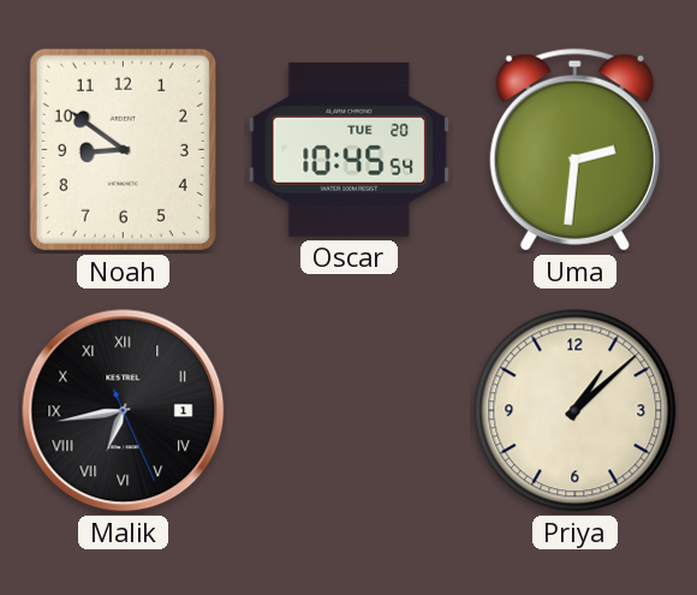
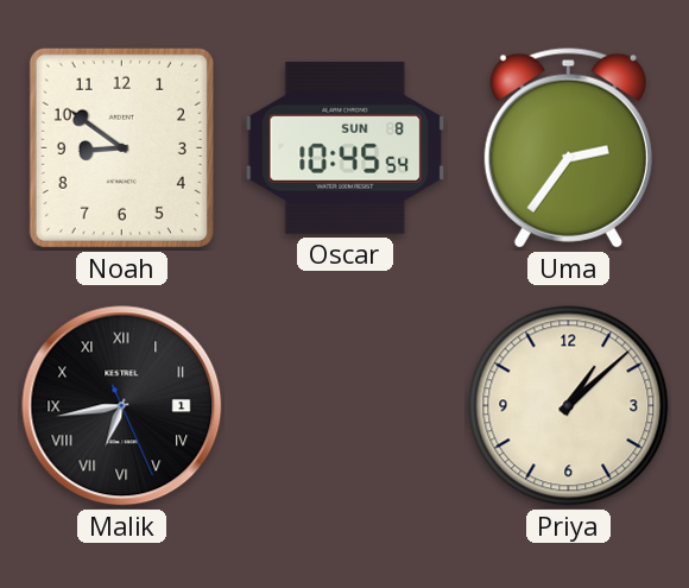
Oscar date: TUE 20 -> SUN 8
Uma: 2:31 -> 2:36
